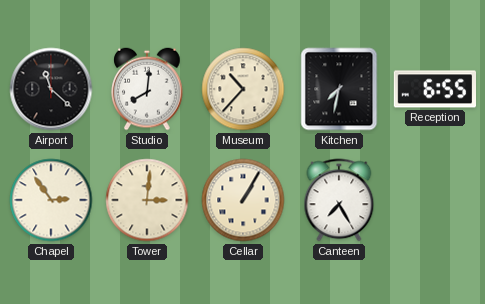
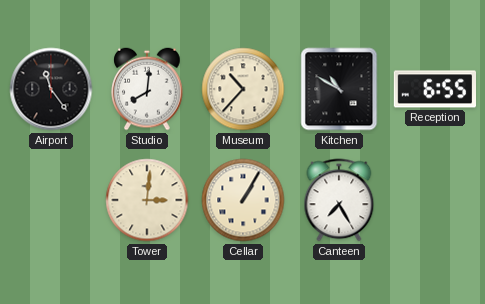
Airport: 11:22 -> 11:24
Kitchen: 7:32 -> 10:50
Chapel: 2:54 -> none
